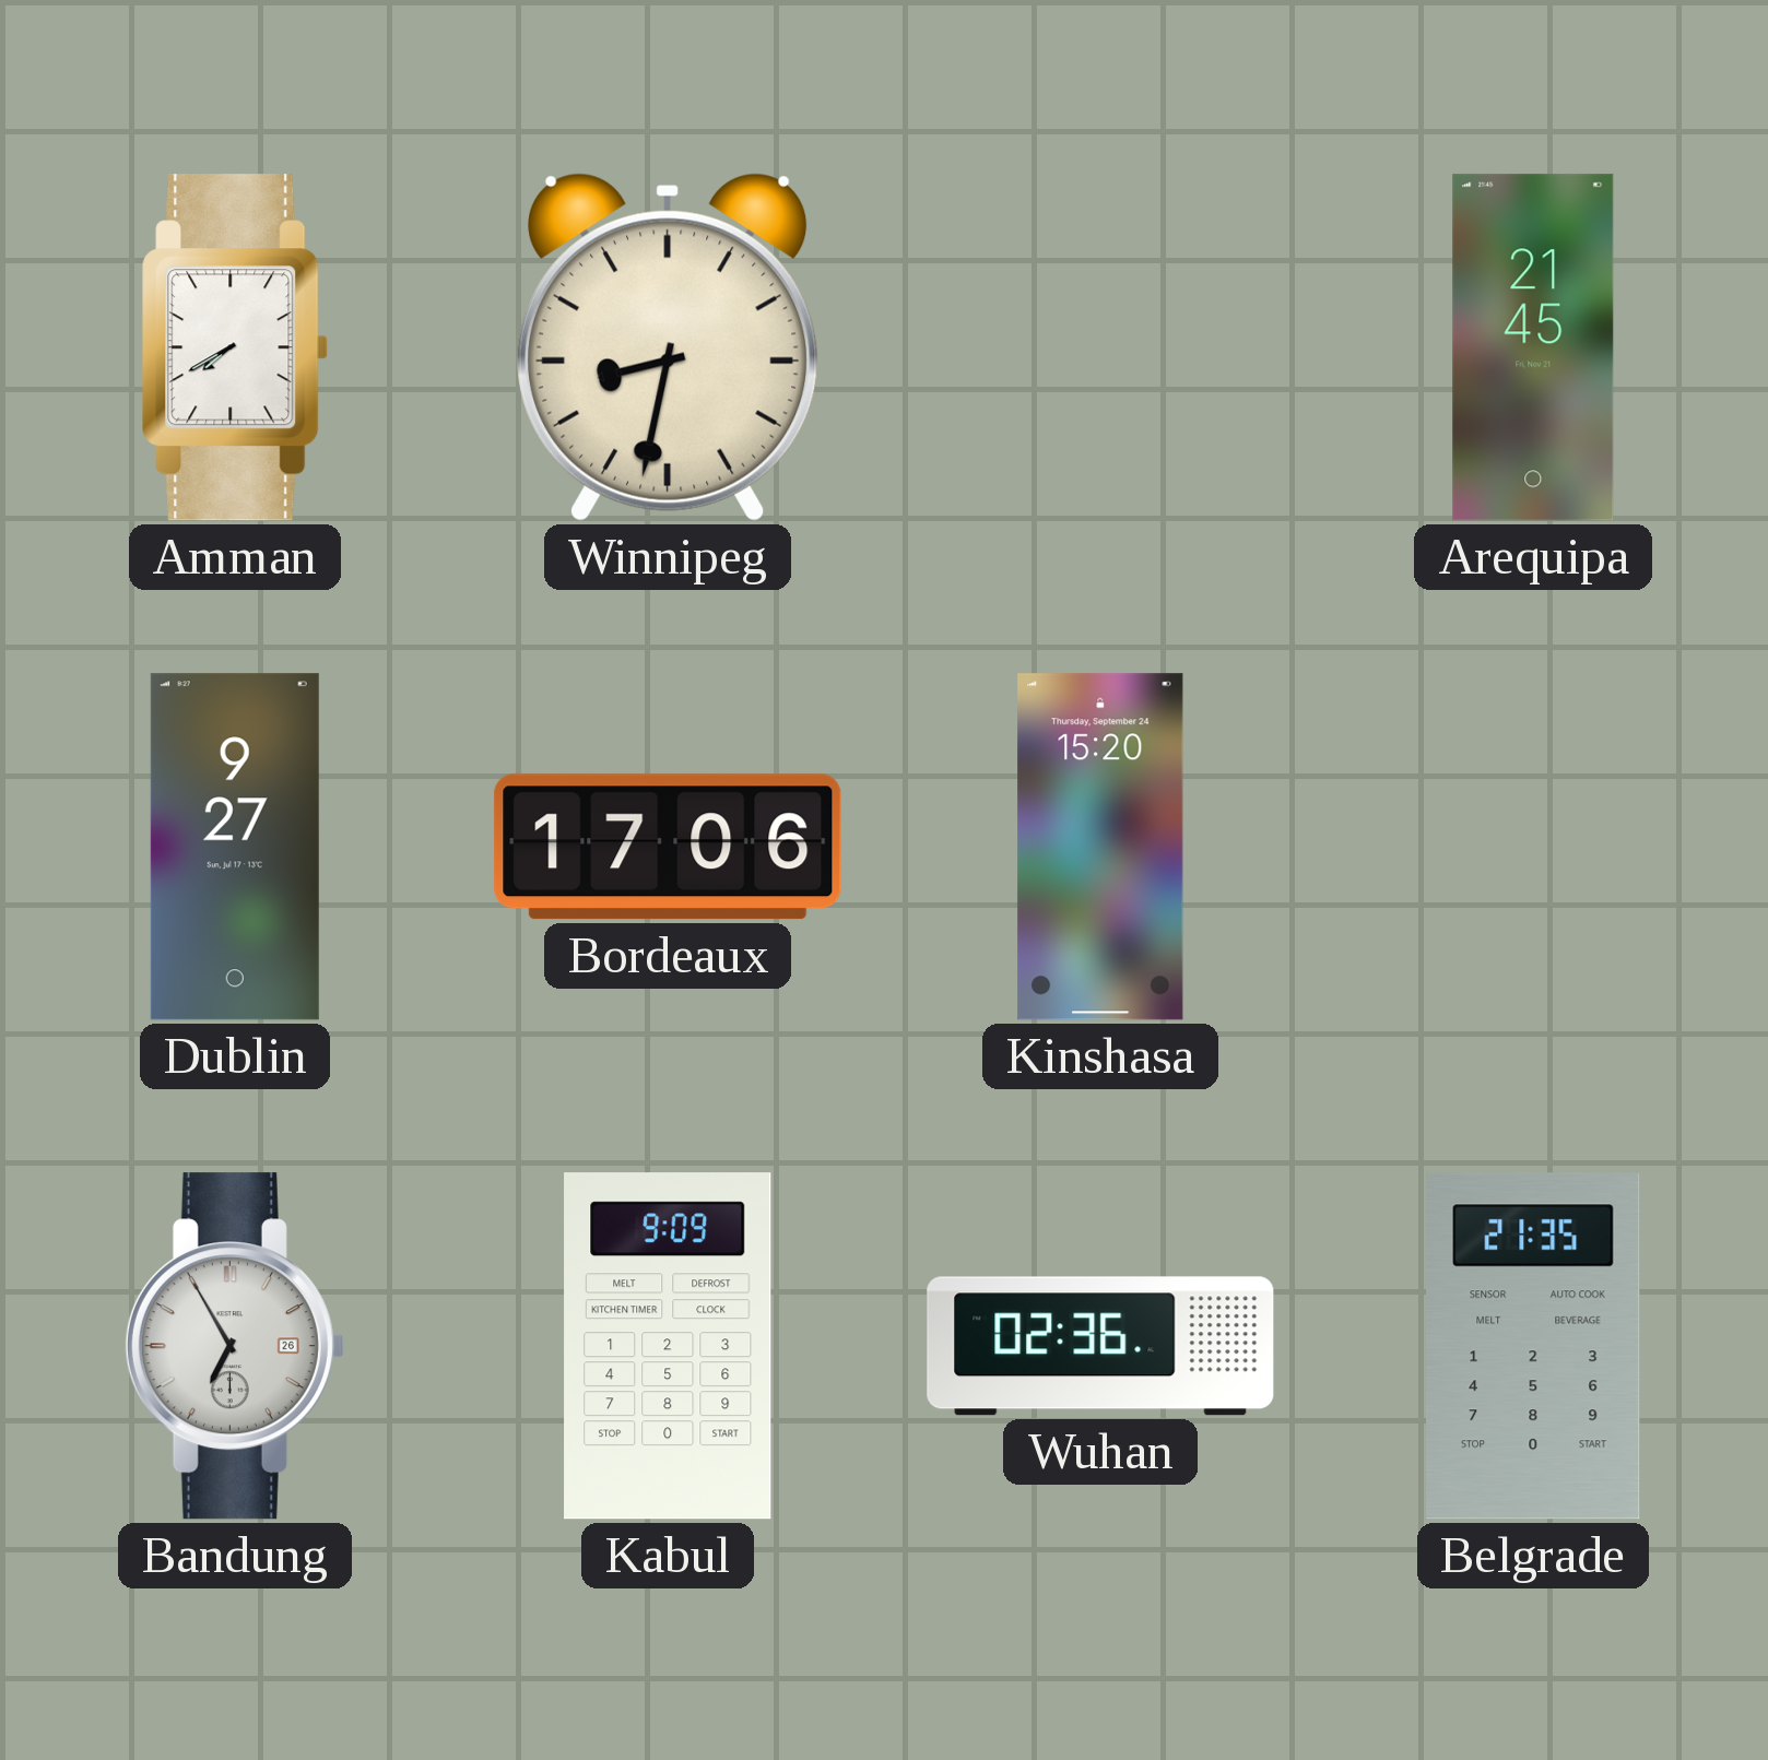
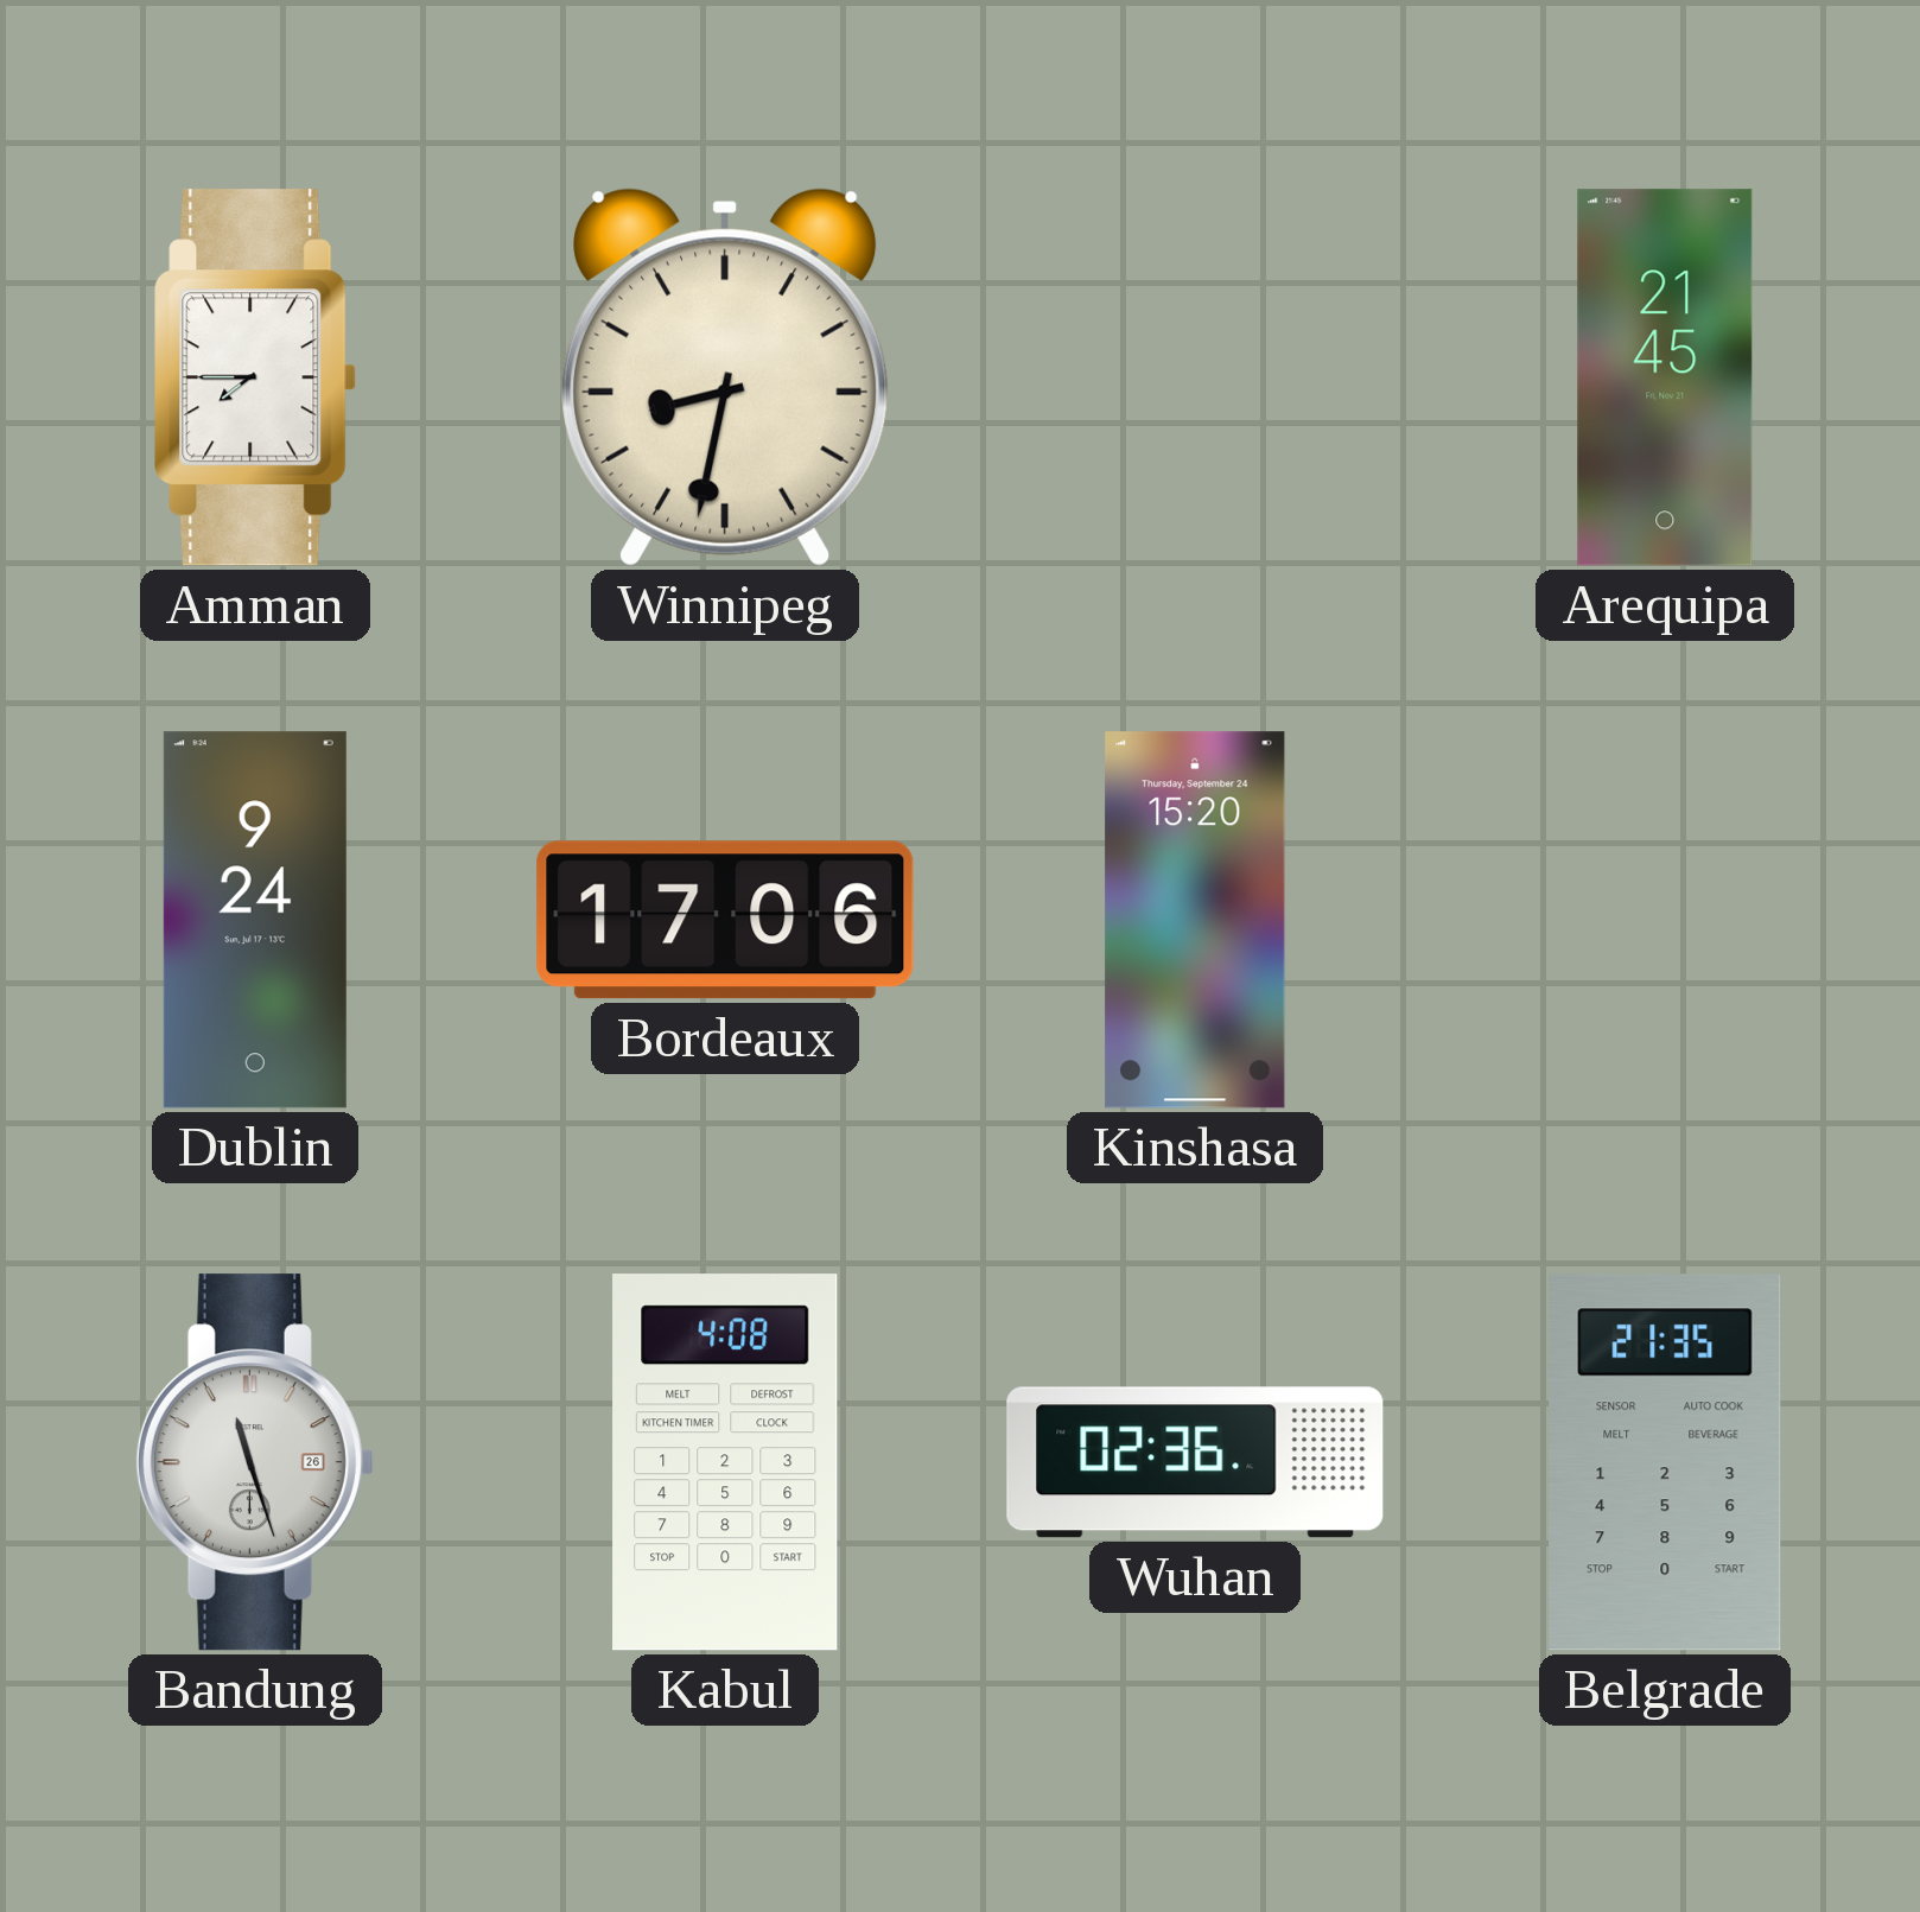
Amman: 7:40 -> 7:45
Dublin: 9:27 -> 9:24
Bandung: 6:55 -> 11:27
Kabul: 9:09 -> 4:08
